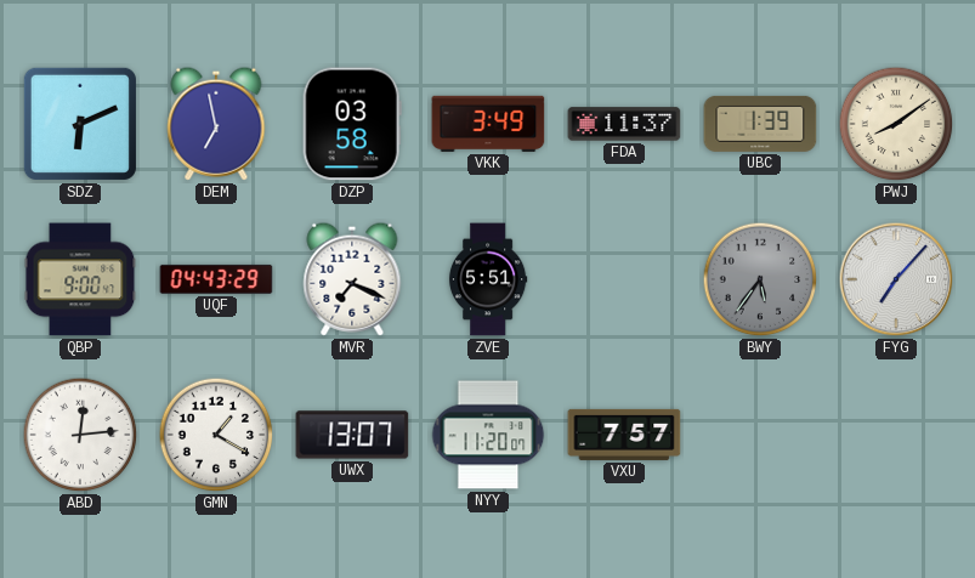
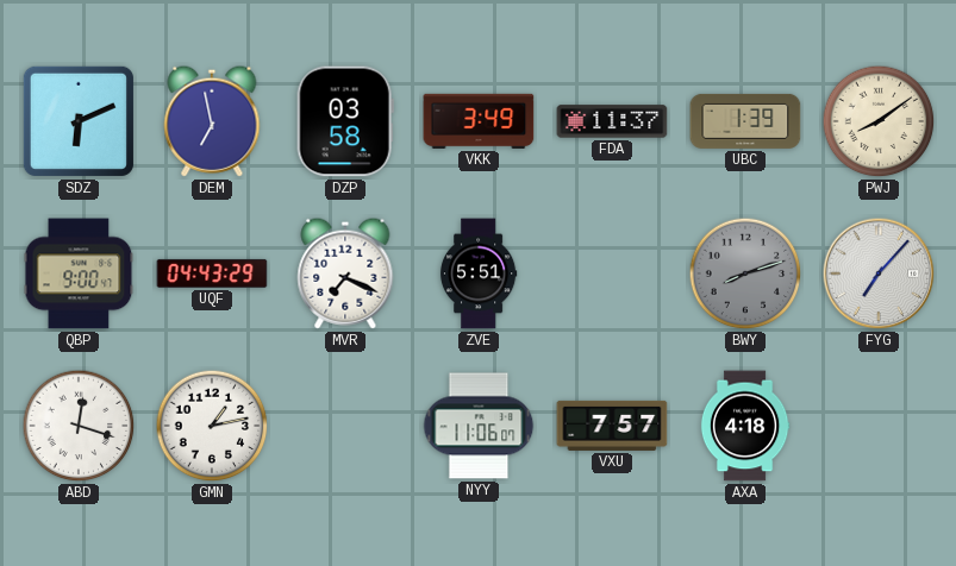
BWY: 5:36 -> 8:12
ABD: 12:14 -> 12:18
GMN: 1:20 -> 1:13
UWX: 13:07 -> none
NYY: 11:20 -> 11:06
AXA: none -> 4:18
